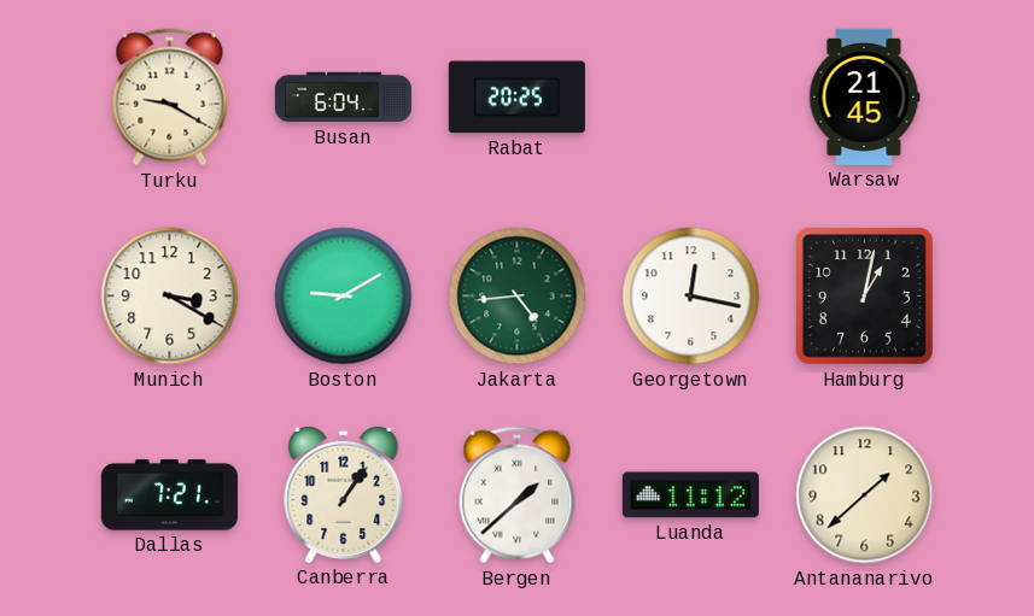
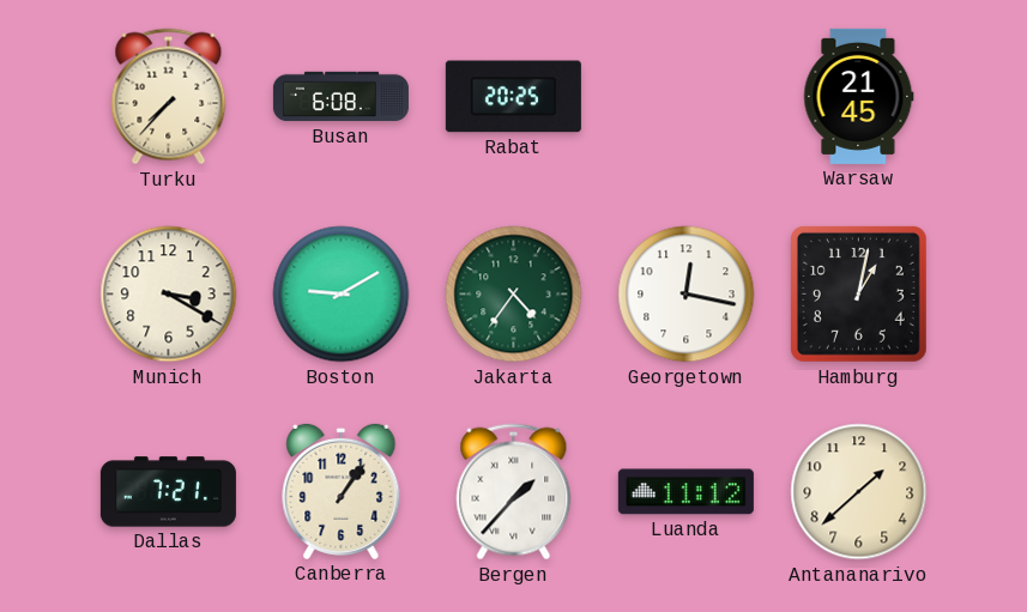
Turku: 9:20 -> 7:37
Busan: 6:04 -> 6:08
Jakarta: 4:44 -> 4:36
Bergen: 1:38 -> 1:37
